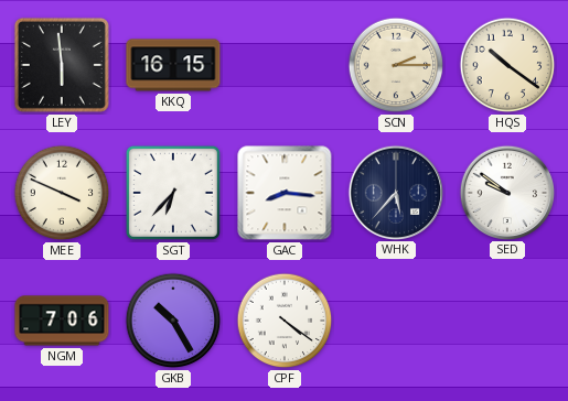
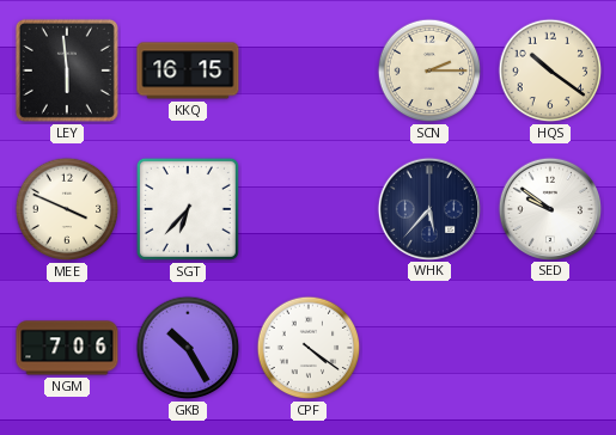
GAC: 8:16 -> none
